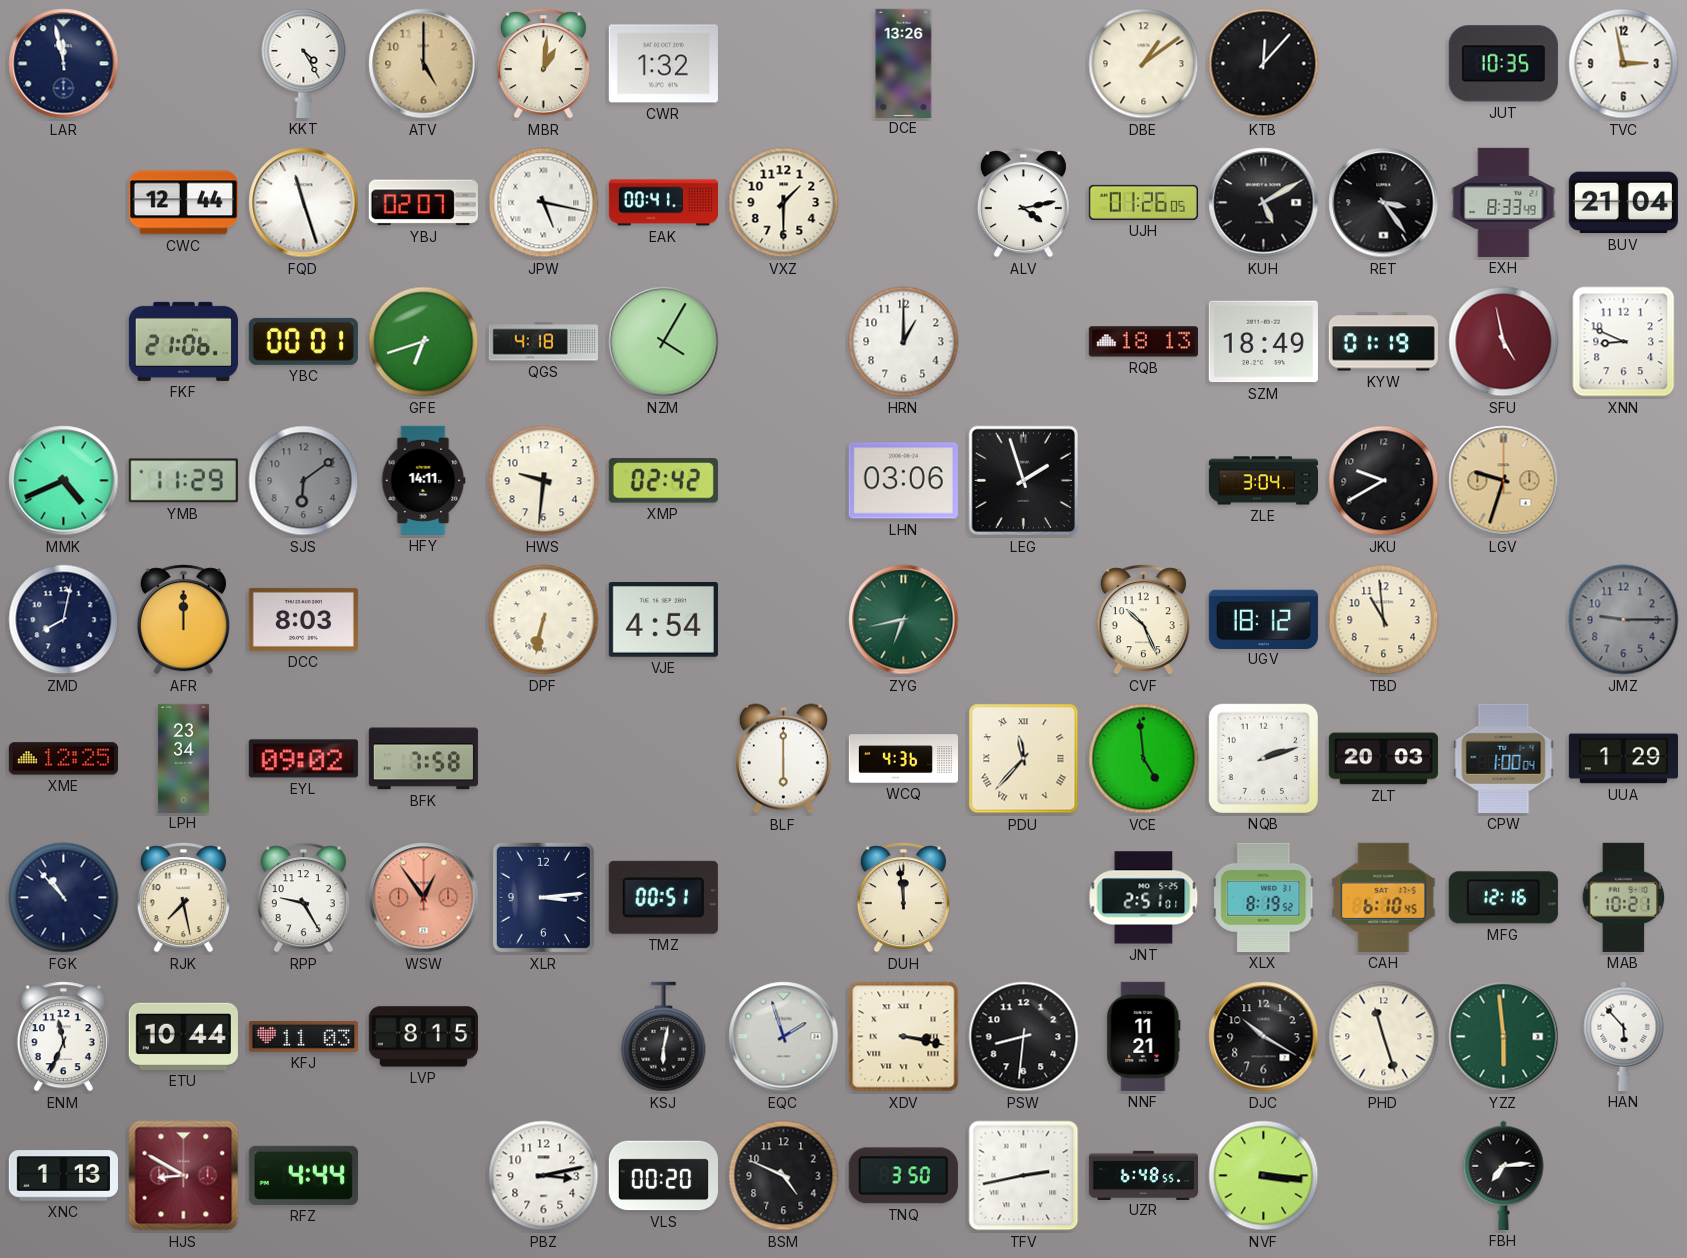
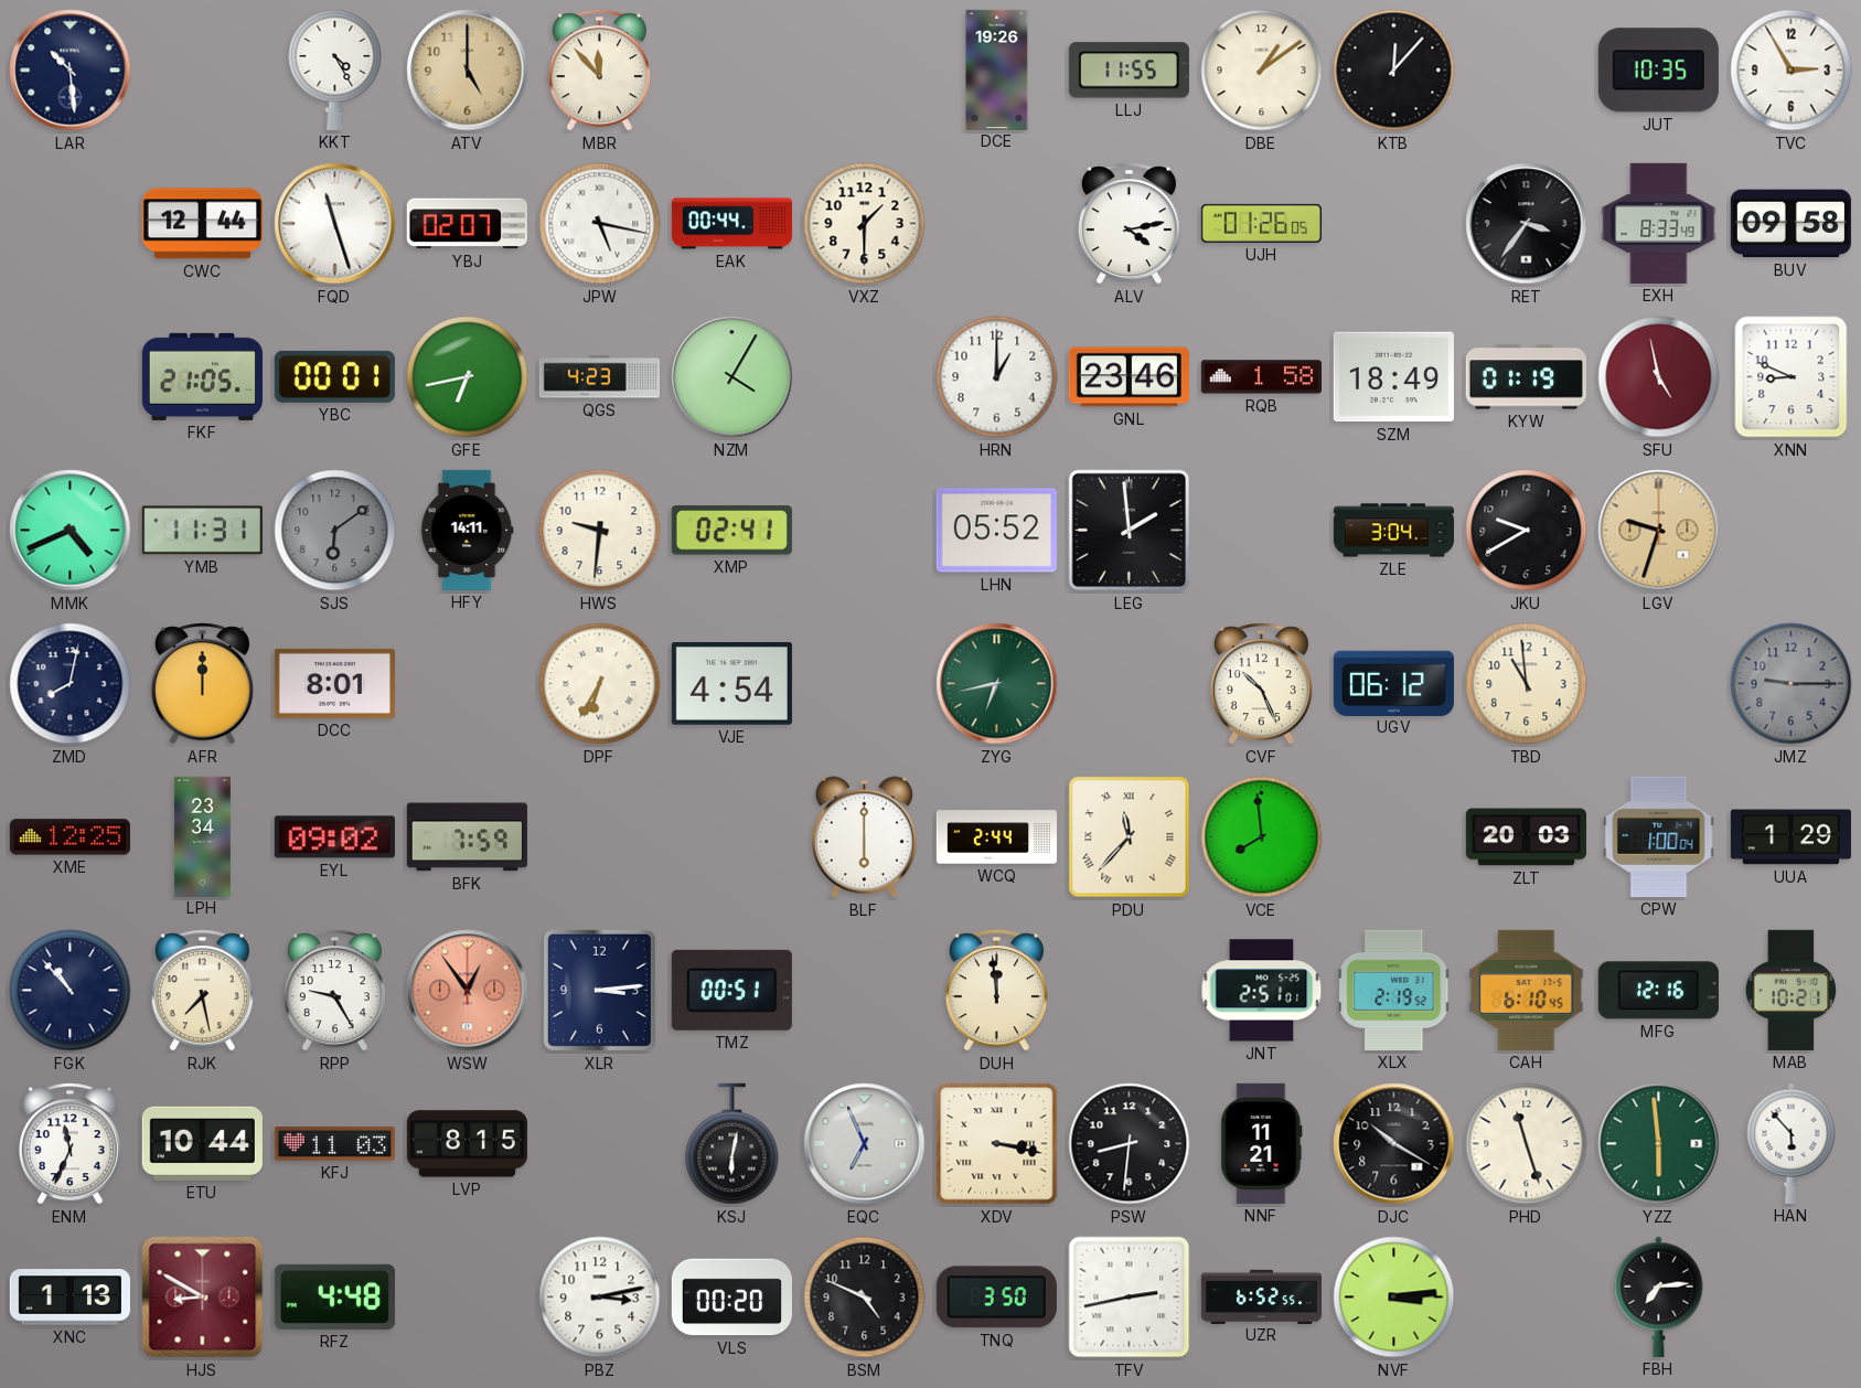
LAR: 11:58 -> 10:29
MBR: 1:01 -> 11:53
CWR: 1:32 -> none
DCE: 13:26 -> 19:26
LLJ: none -> 11:55
TVC: 2:58 -> 2:55
EAK: 00:41 -> 00:44
KUH: 5:10 -> none
RET: 3:24 -> 3:36
BUV: 21:04 -> 09:58
FKF: 21:06 -> 21:05
GFE: 6:42 -> 6:43
QGS: 4:18 -> 4:23
GNL: none -> 23:46
RQB: 18:13 -> 1:58
YMB: 11:29 -> 11:31
XMP: 02:42 -> 02:41
LHN: 03:06 -> 05:52
LEG: 1:57 -> 1:59
DCC: 8:03 -> 8:01
DPF: 6:32 -> 6:35
UGV: 18:12 -> 06:12
BFK: 7:58 -> 7:59
WCQ: 4:36 -> 2:44
VCE: 4:59 -> 7:59
NQB: 2:12 -> none
XLX: 8:19 -> 2:19
EQC: 1:57 -> 6:56
RFZ: 4:44 -> 4:48
UZR: 6:48 -> 6:52
NVF: 3:16 -> 3:14
